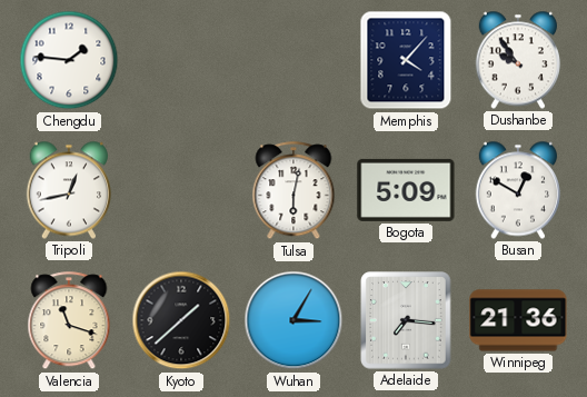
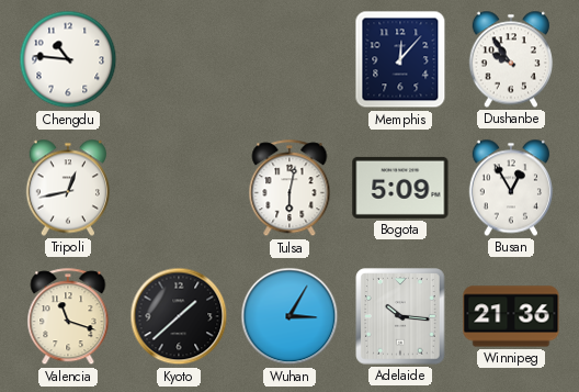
Chengdu: 1:46 -> 10:46
Memphis: 4:07 -> 12:07
Busan: 12:50 -> 12:55
Adelaide: 7:16 -> 10:16
